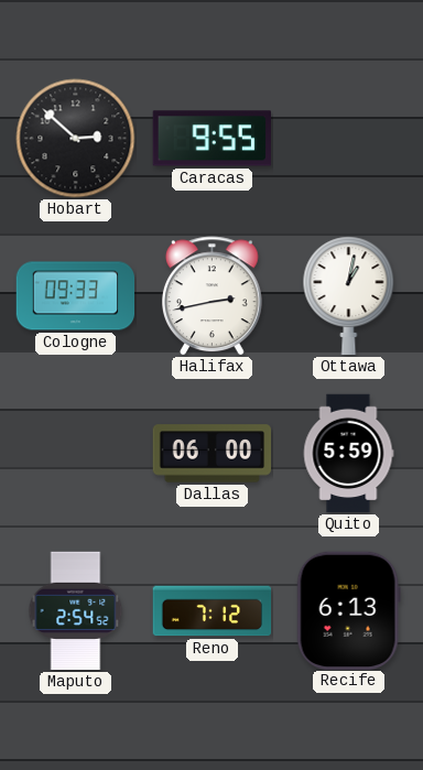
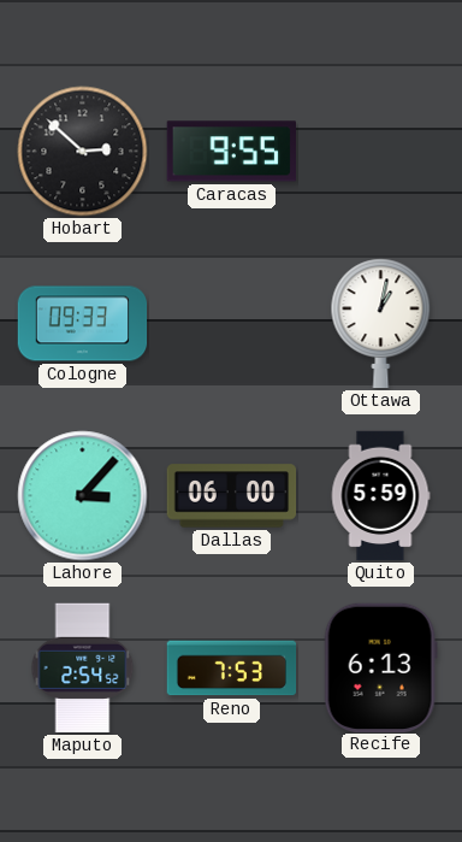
Halifax: 2:43 -> none
Lahore: none -> 3:07
Reno: 7:12 -> 7:53
